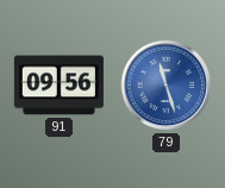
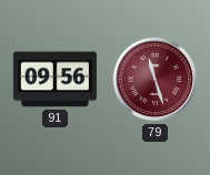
79 dial: blue -> burgundy
